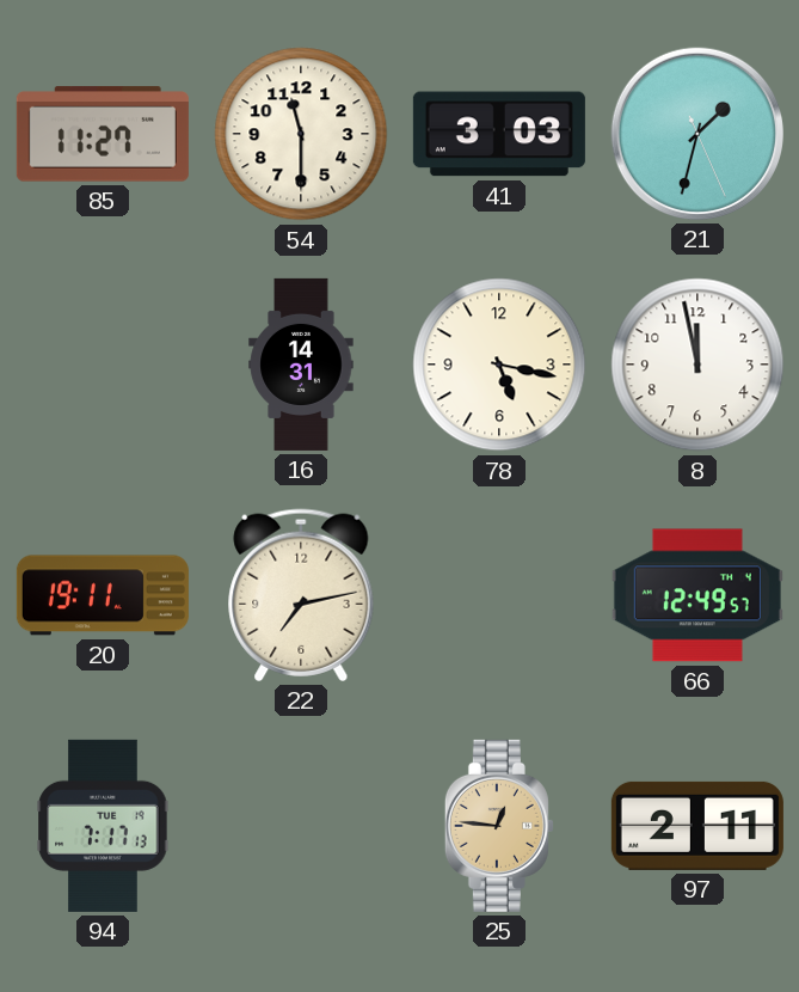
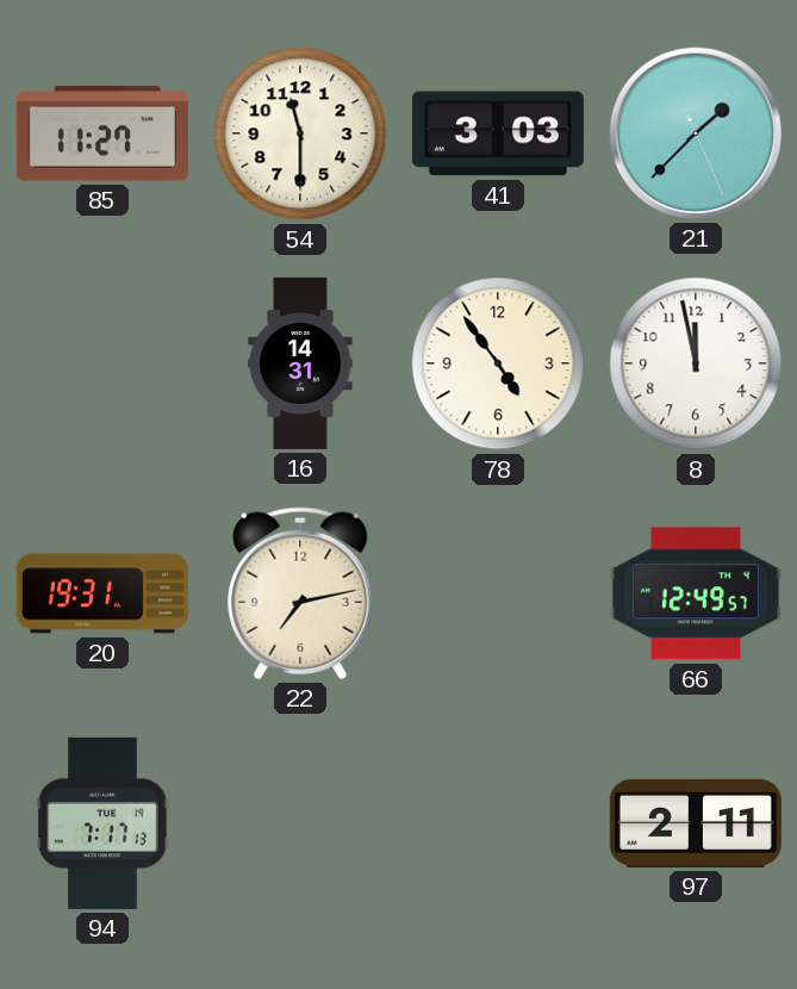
21: 1:32 -> 1:37
78: 5:17 -> 4:54
20: 19:11 -> 19:31
25: 12:46 -> none
